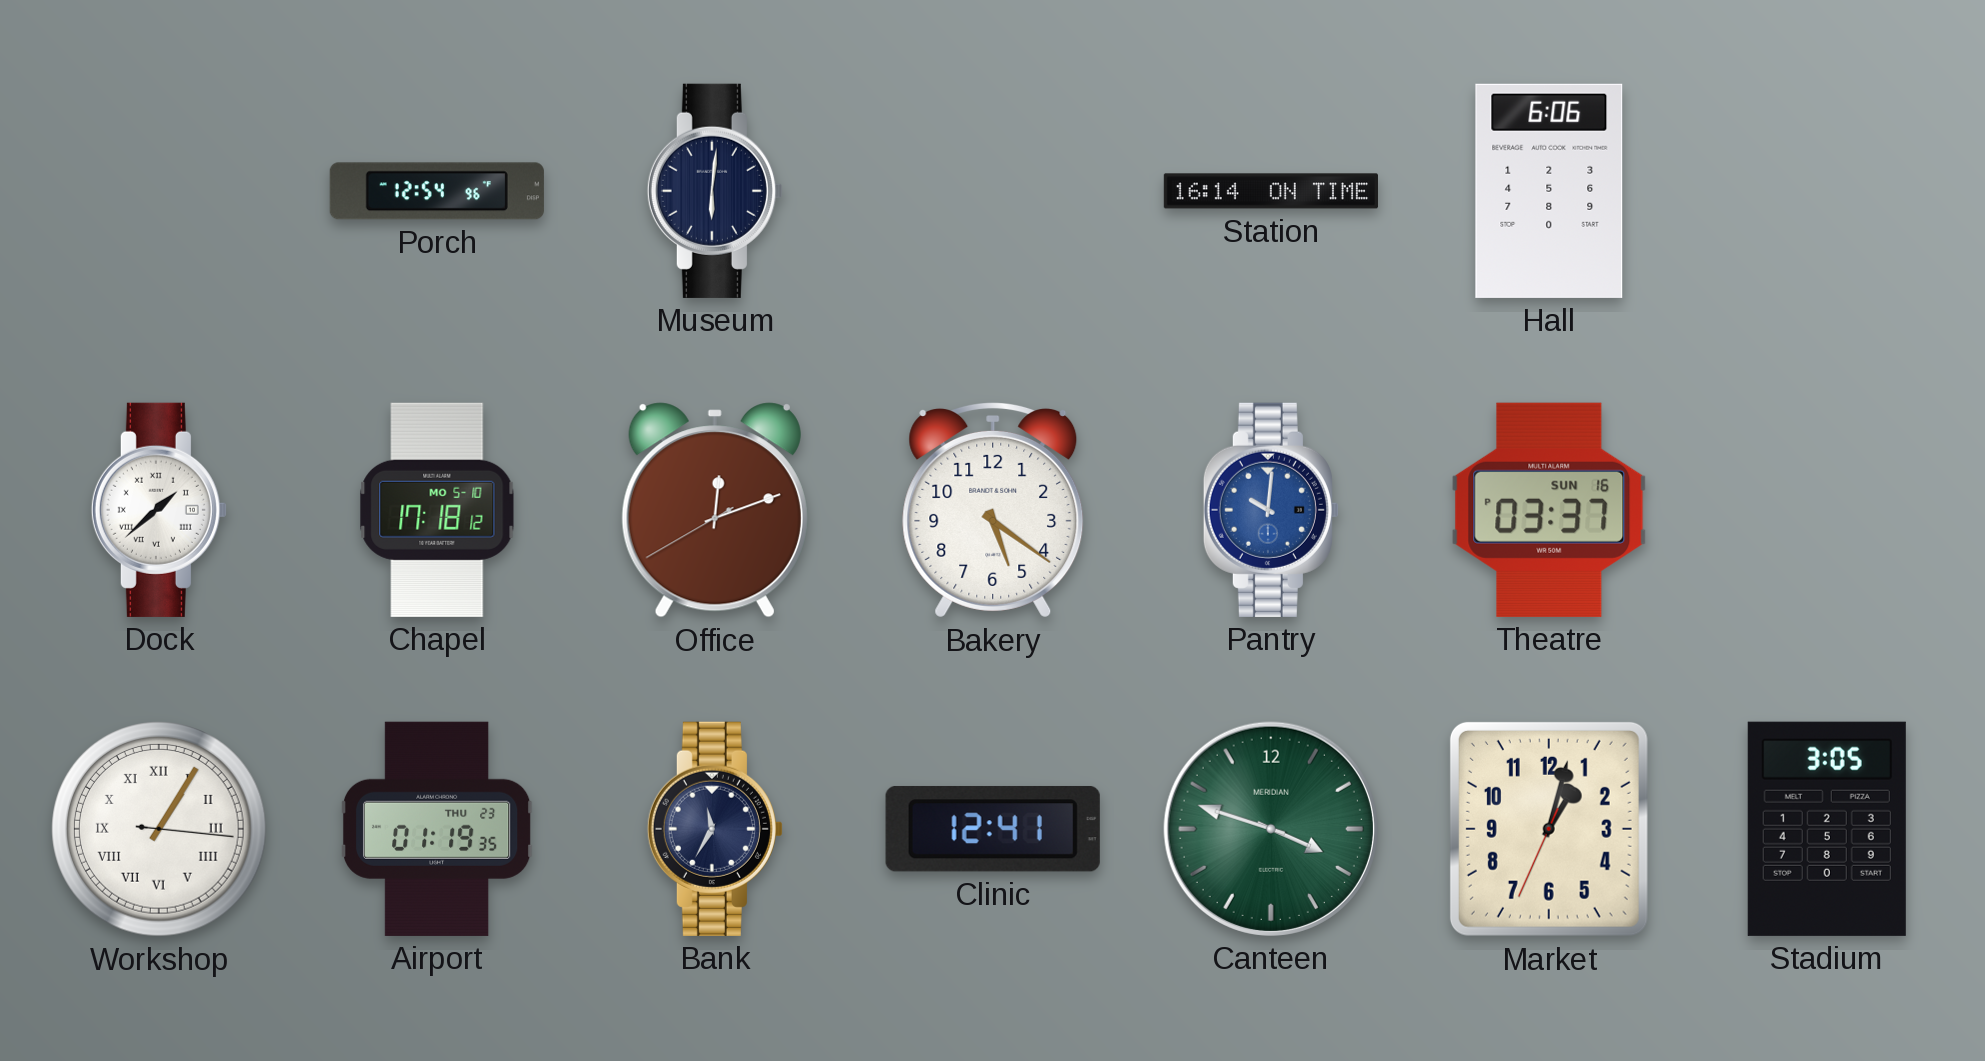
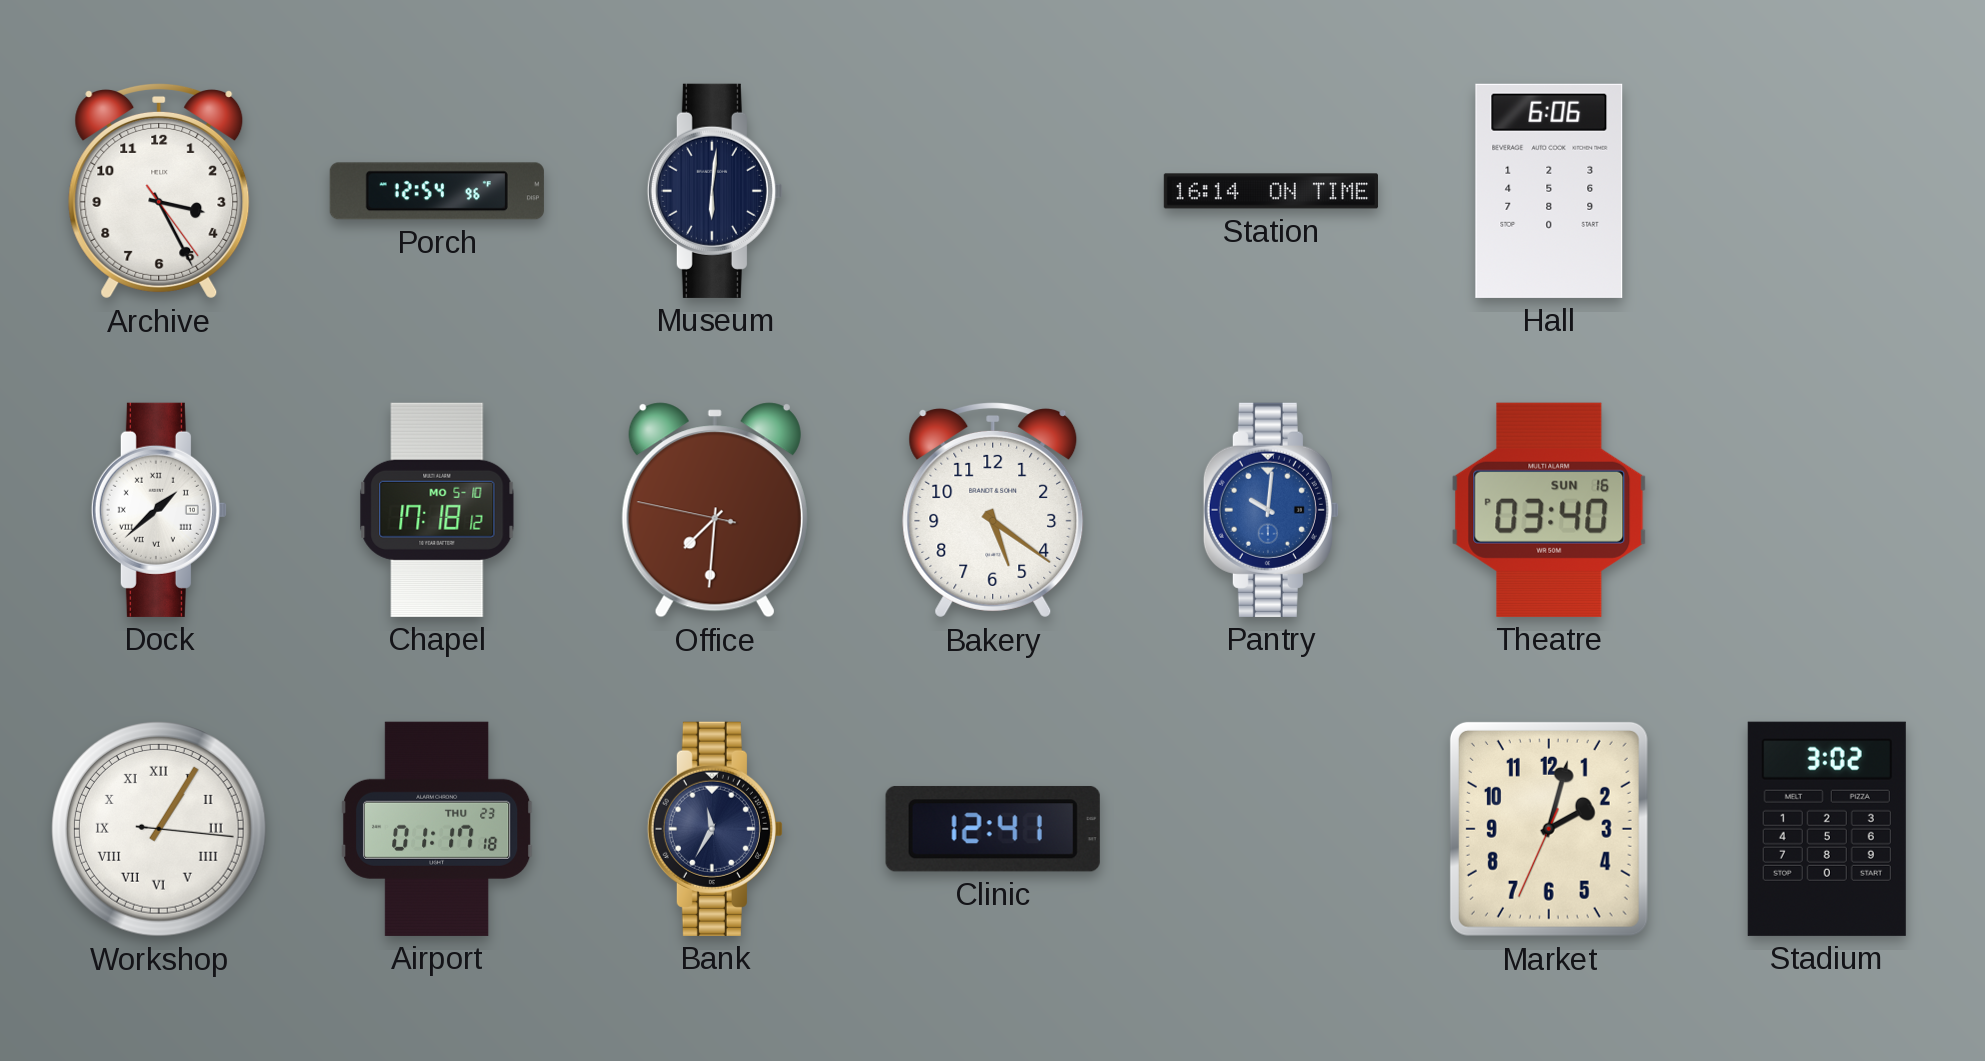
Archive: none -> 3:25
Office: 12:11 -> 7:30
Theatre: 03:37 -> 03:40
Airport: 01:19 -> 01:17
Canteen: 3:48 -> none
Market: 1:02 -> 2:02
Stadium: 3:05 -> 3:02
